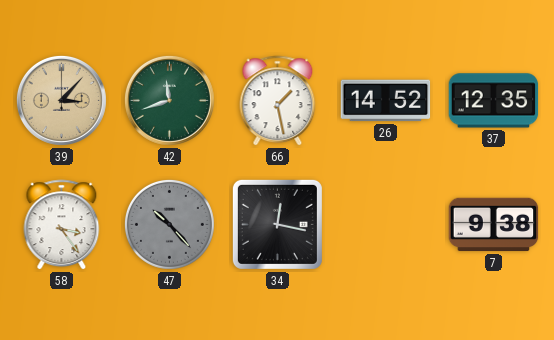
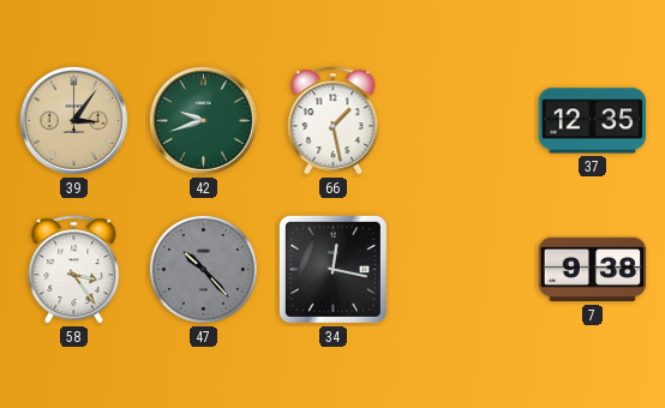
39: 3:07 -> 3:06
42: 11:42 -> 9:42
26: 14:52 -> none
